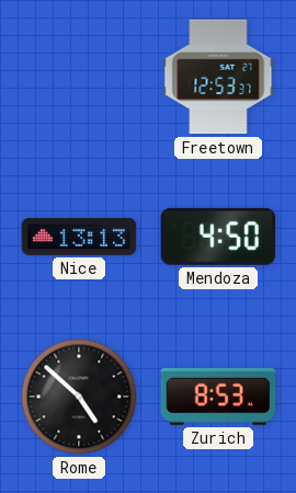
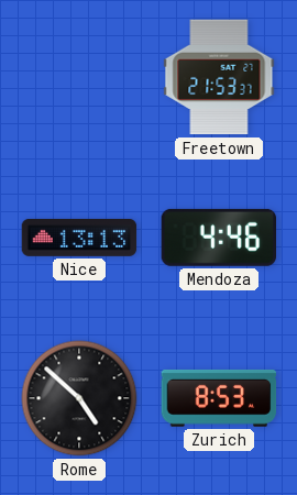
Freetown: 12:53 -> 21:53
Mendoza: 4:50 -> 4:46
